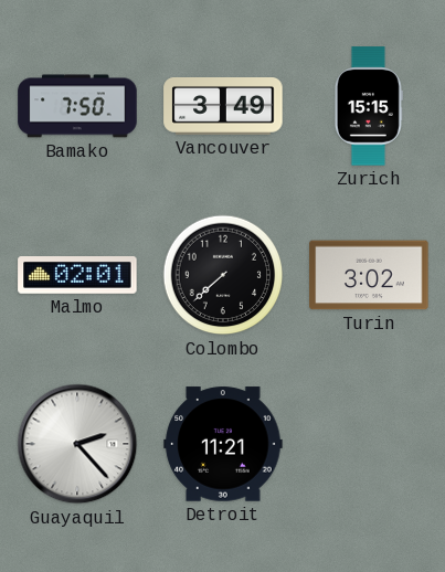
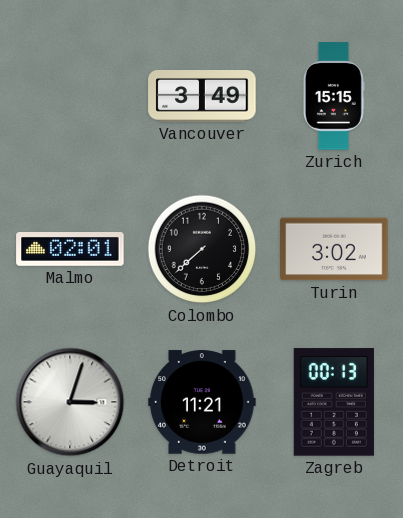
Bamako: 7:50 -> none
Guayaquil: 2:23 -> 3:03
Zagreb: none -> 00:13
